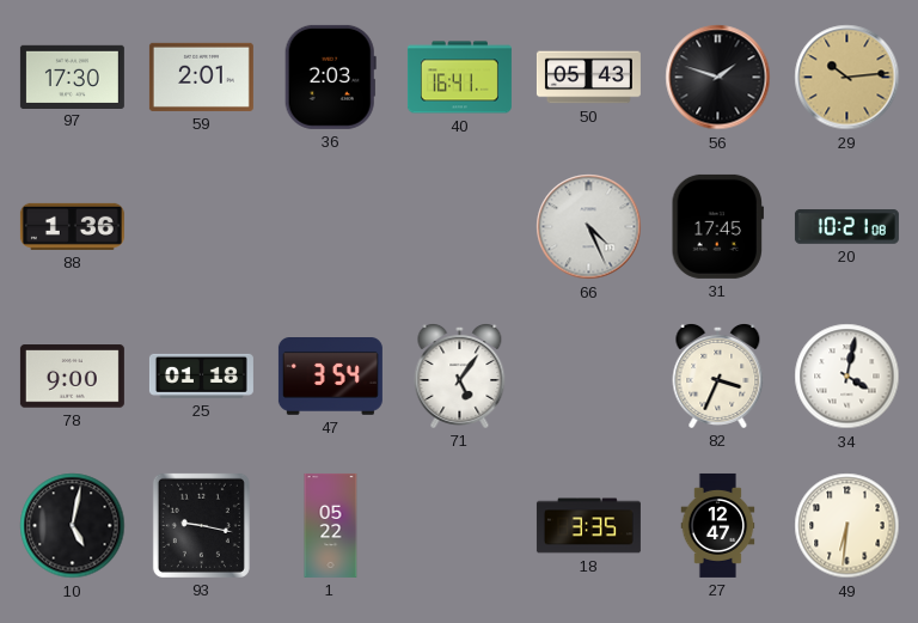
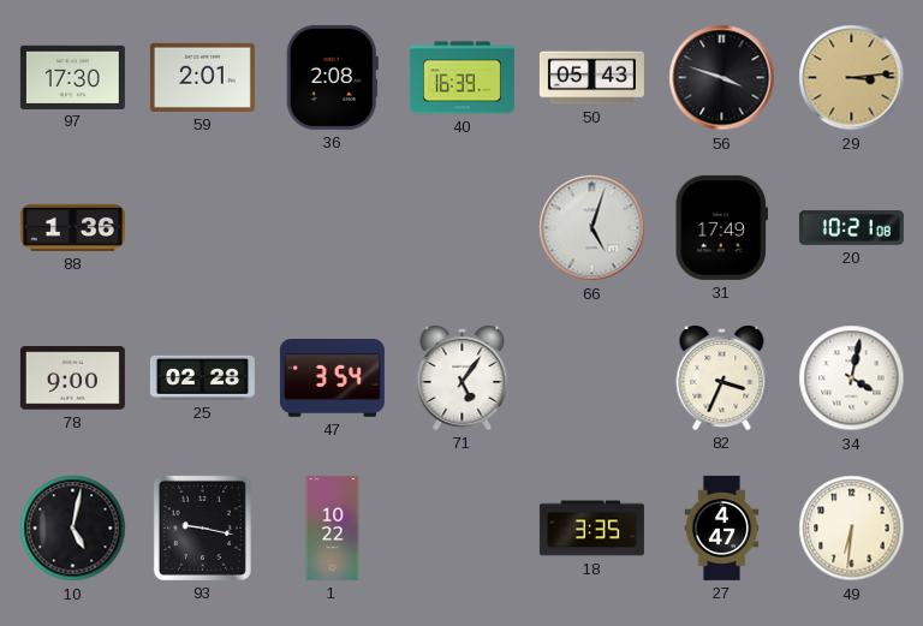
36: 2:03 -> 2:08
40: 16:41 -> 16:39
56: 1:48 -> 3:48
29: 10:14 -> 3:14
66: 4:26 -> 5:03
31: 17:45 -> 17:49
25: 01:18 -> 02:28
1: 05:22 -> 10:22
27: 12:47 -> 4:47
